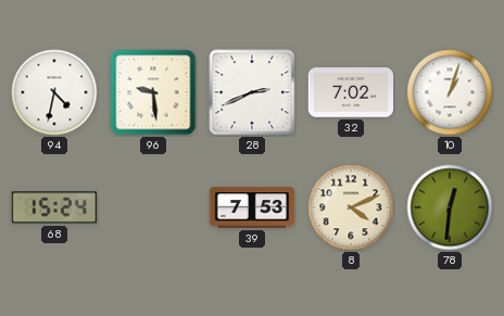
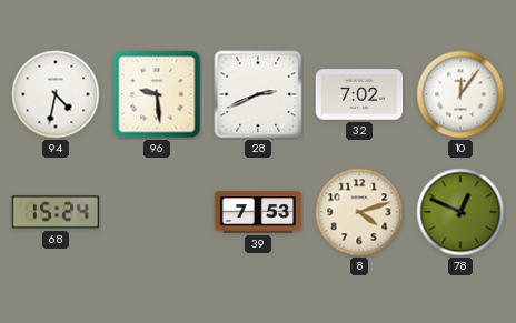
10: 1:03 -> 12:06
8: 4:11 -> 4:12
78: 12:31 -> 12:49
